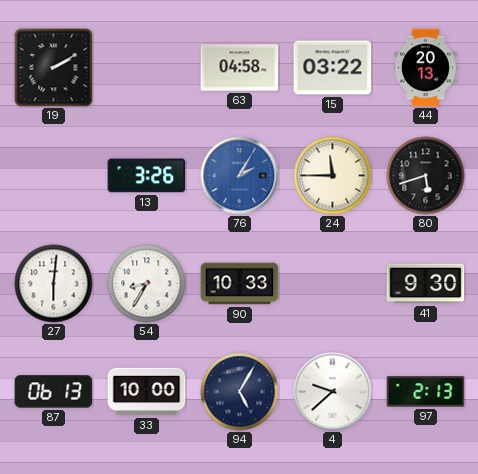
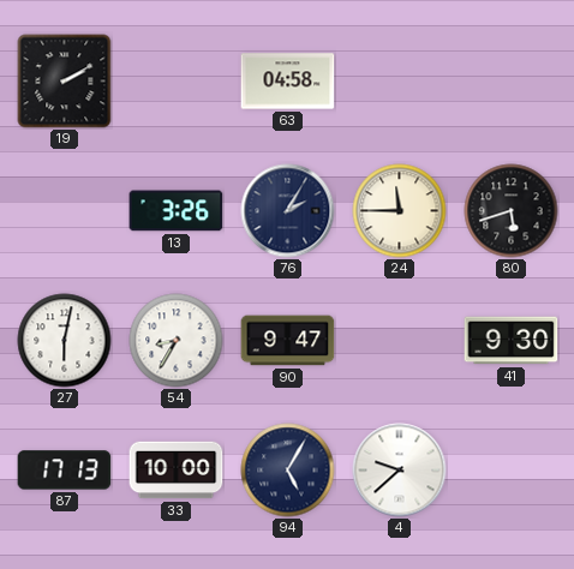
15: 03:22 -> none
44: 20:13 -> none
76 dial: blue -> navy
27: 6:01 -> 6:02
90: 10:33 -> 9:47
87: 06:13 -> 17:13
97: 2:13 -> none
